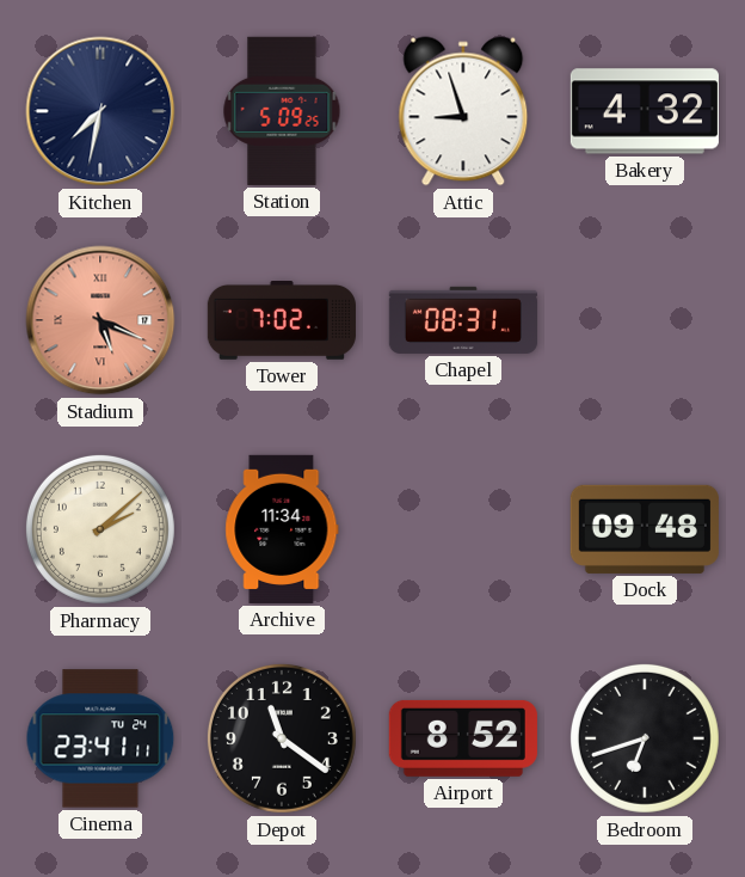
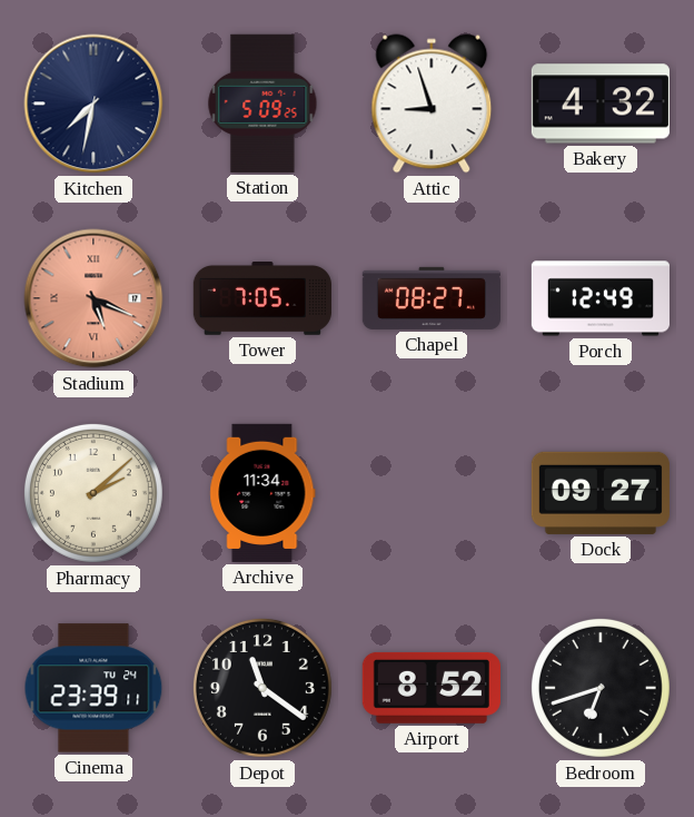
Tower: 7:02 -> 7:05
Chapel: 08:31 -> 08:27
Porch: none -> 12:49
Dock: 09:48 -> 09:27
Cinema: 23:41 -> 23:39
